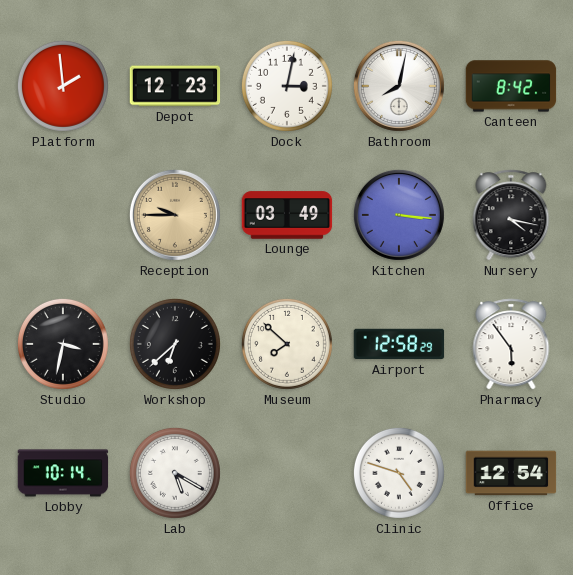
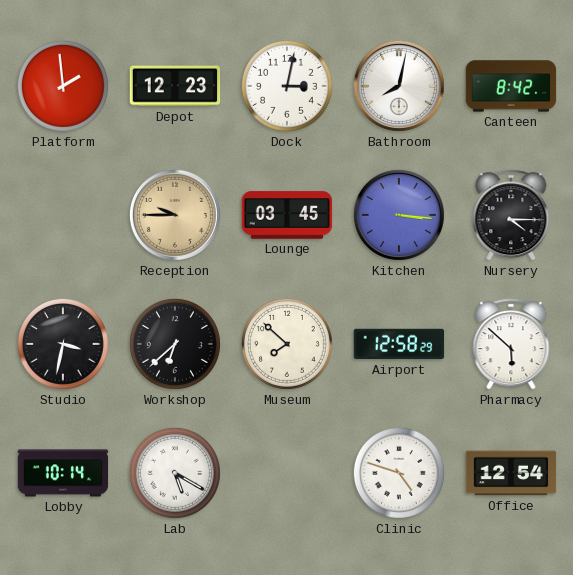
Lounge: 03:49 -> 03:45
Nursery: 4:17 -> 4:15
Pharmacy: 5:54 -> 5:52
